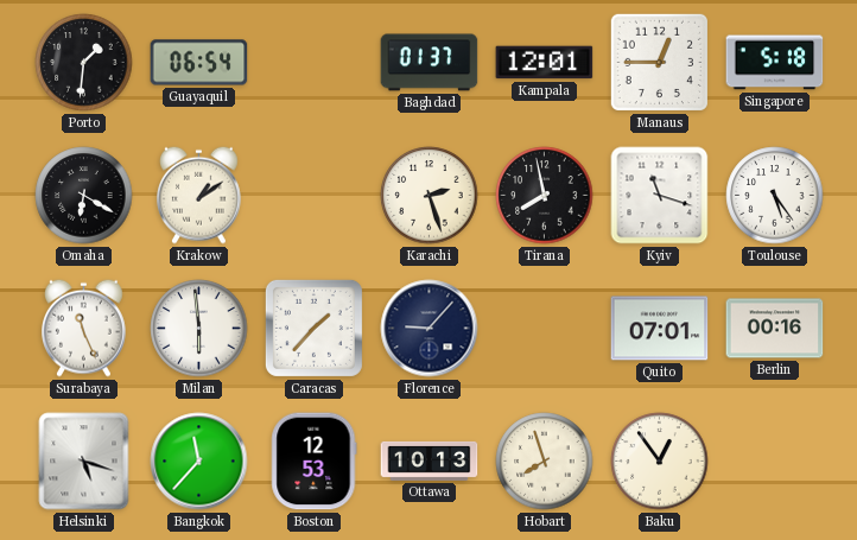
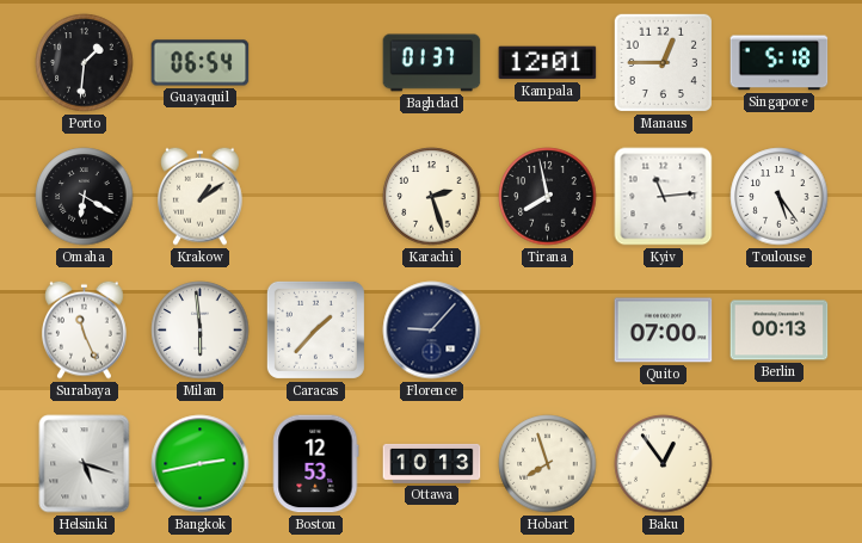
Kyiv: 11:18 -> 11:14
Quito: 07:01 -> 07:00
Berlin: 00:16 -> 00:13
Bangkok: 11:37 -> 2:43
